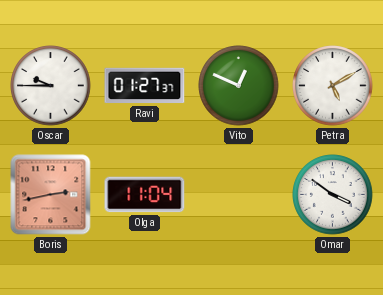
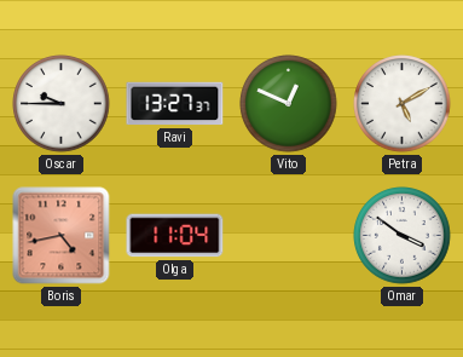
Ravi: 01:27 -> 13:27
Boris: 2:43 -> 4:43
